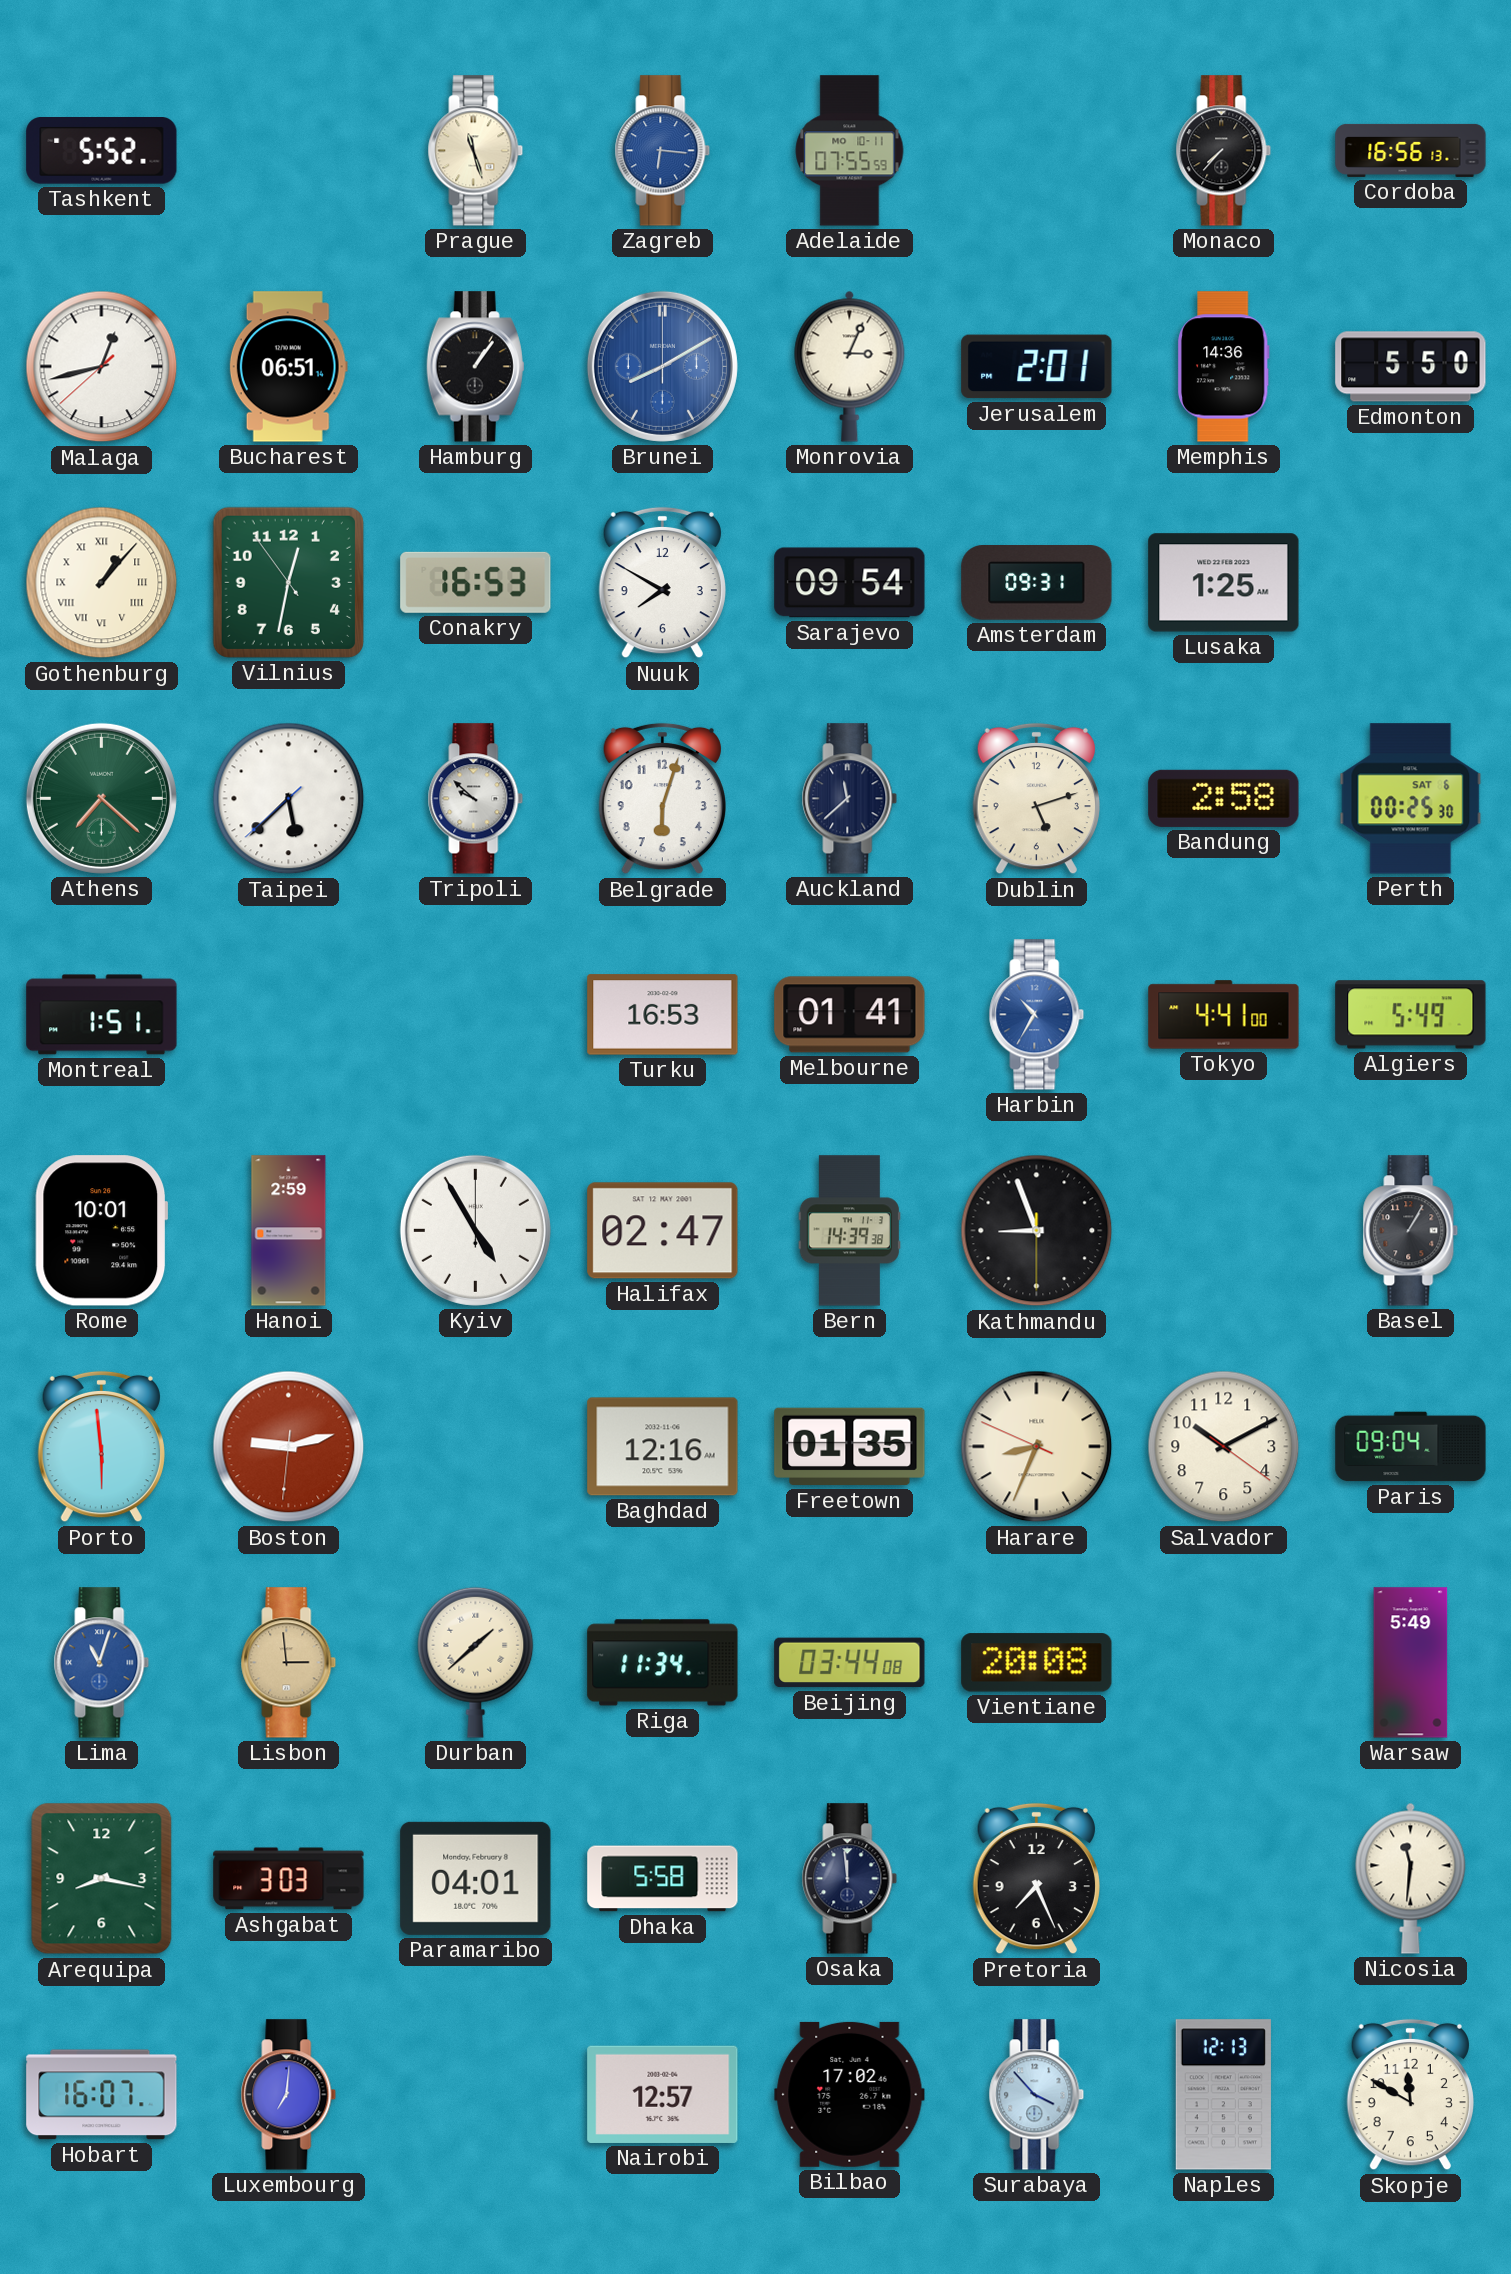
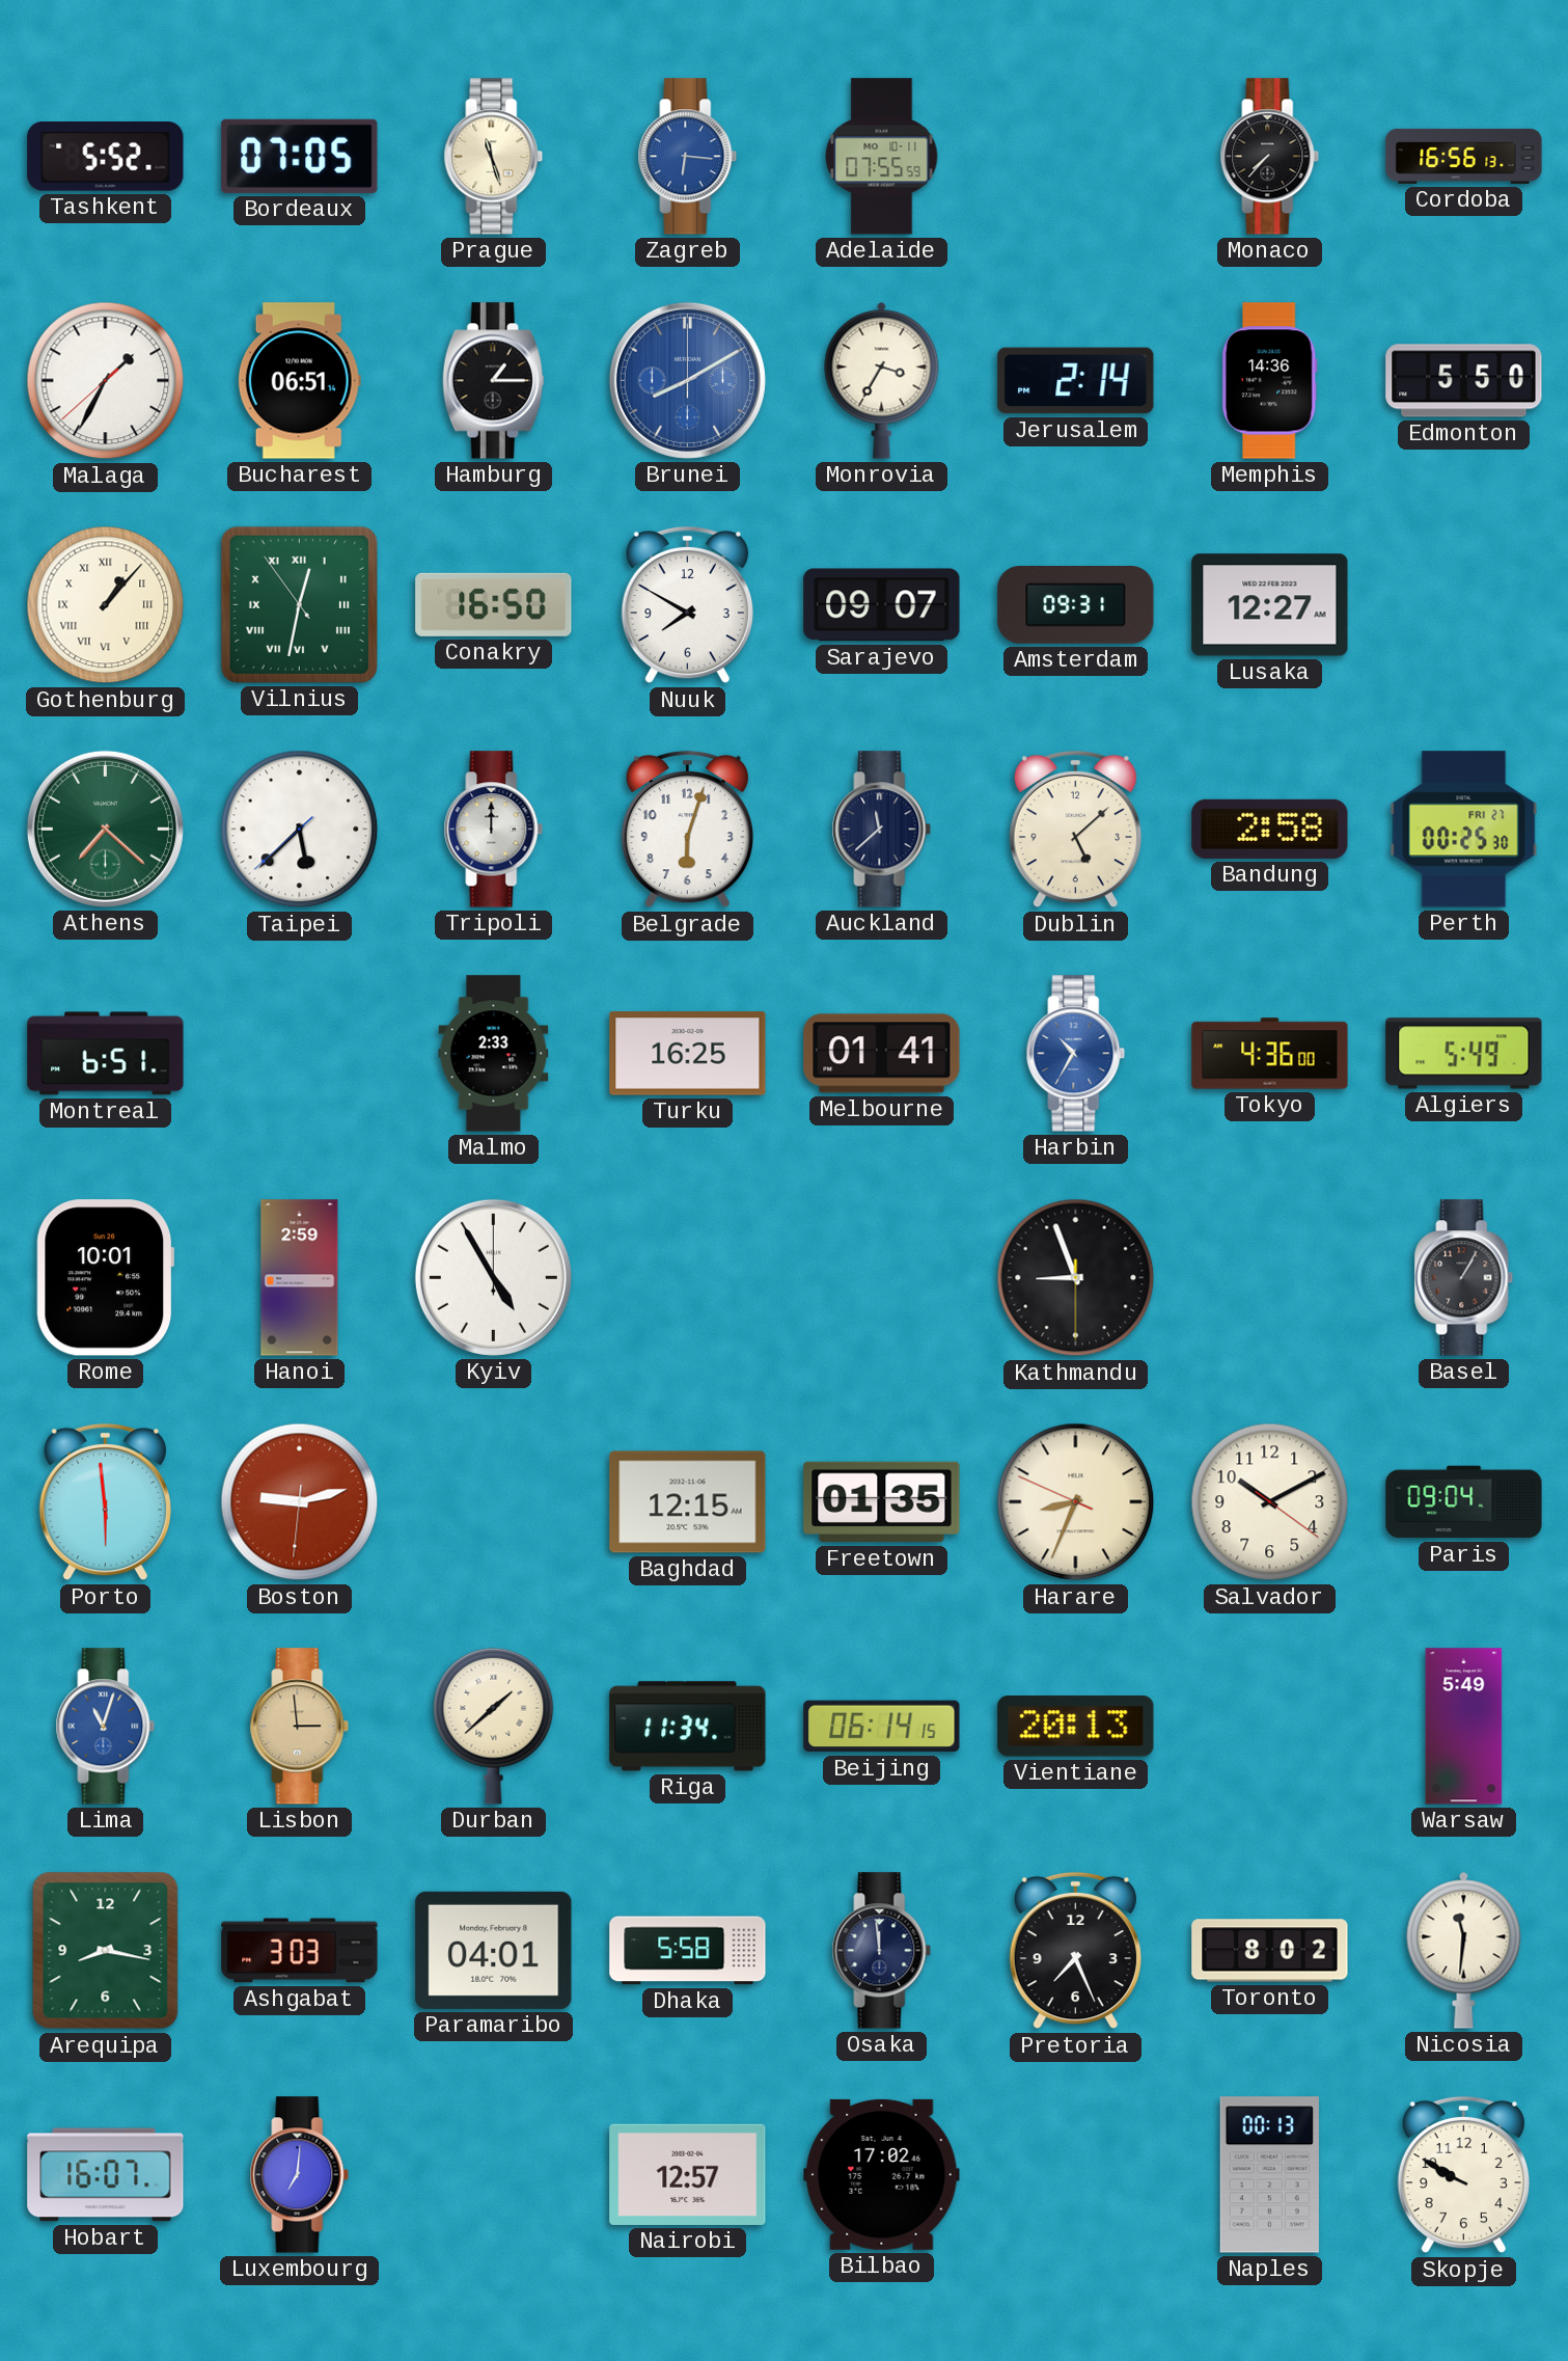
Bordeaux: none -> 07:05
Malaga: 12:42 -> 1:34
Hamburg: 1:06 -> 1:15
Monrovia: 3:04 -> 3:35
Jerusalem: 2:01 -> 2:14
Vilnius numerals: Arabic -> Roman
Conakry: 16:53 -> 16:50
Sarajevo: 09:54 -> 09:07
Lusaka: 1:25 -> 12:27
Tripoli: 9:52 -> 12:00
Dublin: 5:12 -> 5:08
Perth date: SAT 6 -> FRI 27
Montreal: 1:51 -> 6:51
Malmo: none -> 2:33
Turku: 16:53 -> 16:25
Tokyo: 4:41 -> 4:36
Halifax: 02:47 -> none
Bern: 14:39 -> none
Baghdad: 12:16 -> 12:15
Beijing: 03:44 -> 06:14
Vientiane: 20:08 -> 20:13
Toronto: none -> 8:02
Surabaya: 3:53 -> none
Naples: 12:13 -> 00:13
Skopje: 11:50 -> 9:50
